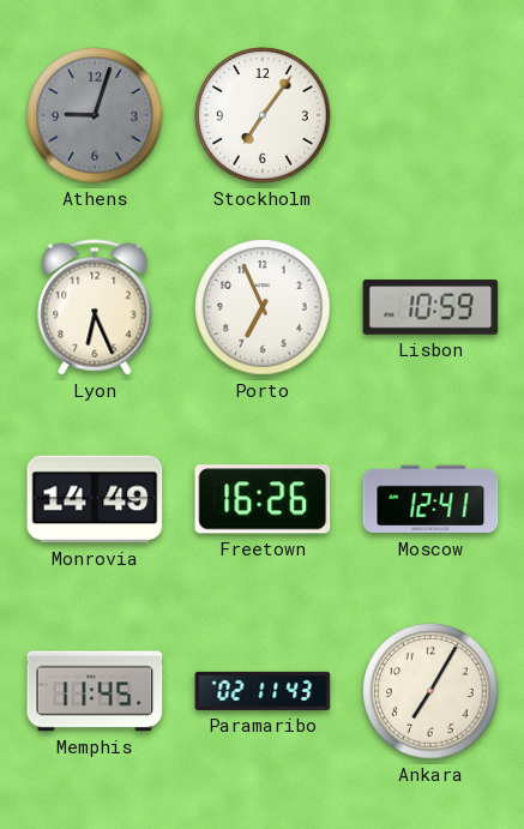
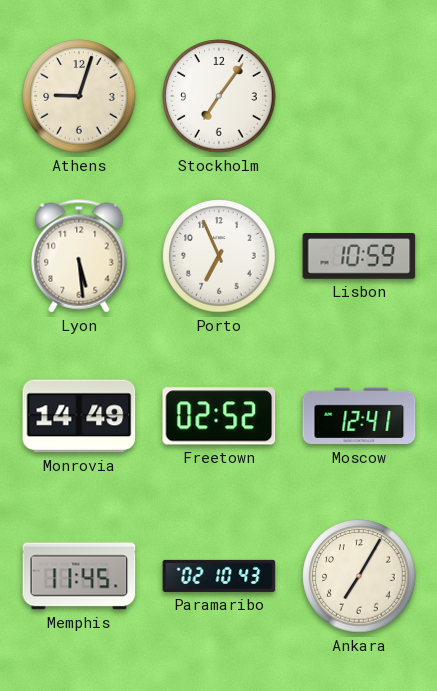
Athens dial: grey -> cream
Lyon: 6:26 -> 5:29
Freetown: 16:26 -> 02:52
Paramaribo: 02:11 -> 02:10
